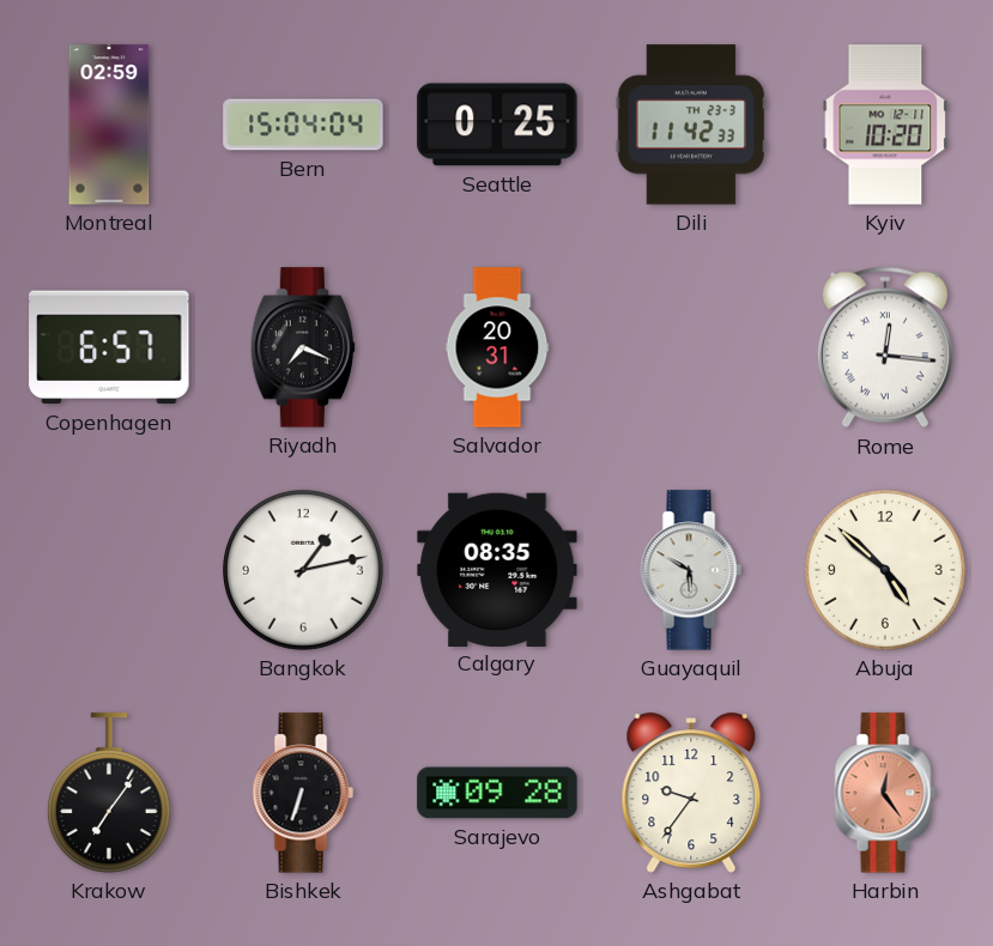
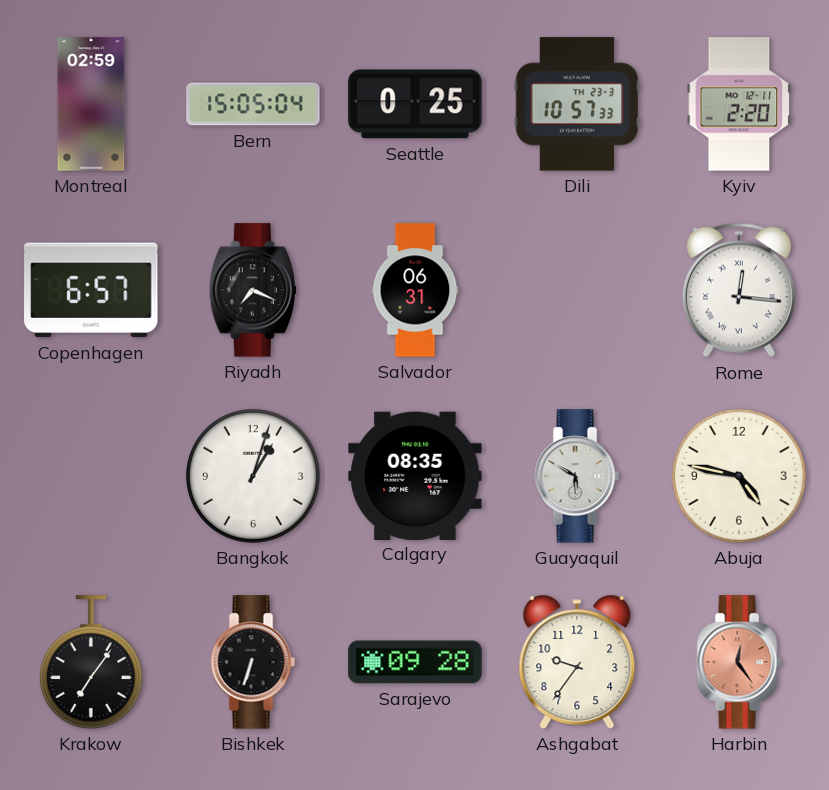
Bern: 15:04 -> 15:05
Dili: 11:42 -> 10:57
Kyiv: 10:20 -> 2:20
Salvador: 20:31 -> 06:31
Bangkok: 1:13 -> 1:03
Abuja: 4:52 -> 4:47
